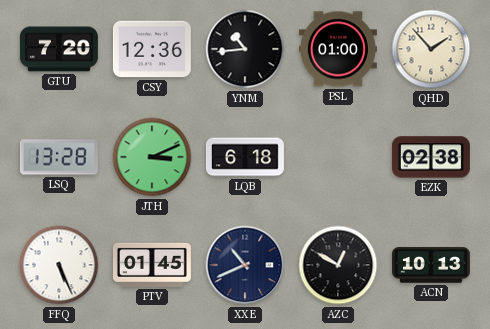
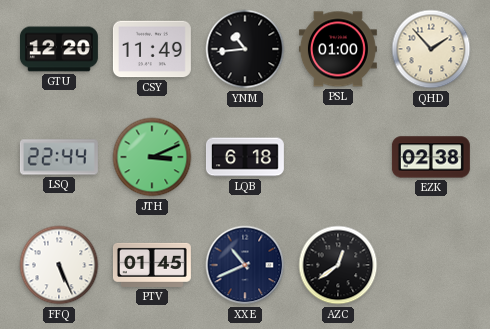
GTU: 7:20 -> 12:20
CSY: 12:36 -> 11:49
LSQ: 13:28 -> 22:44
AZC: 12:50 -> 12:39
ACN: 10:13 -> none
